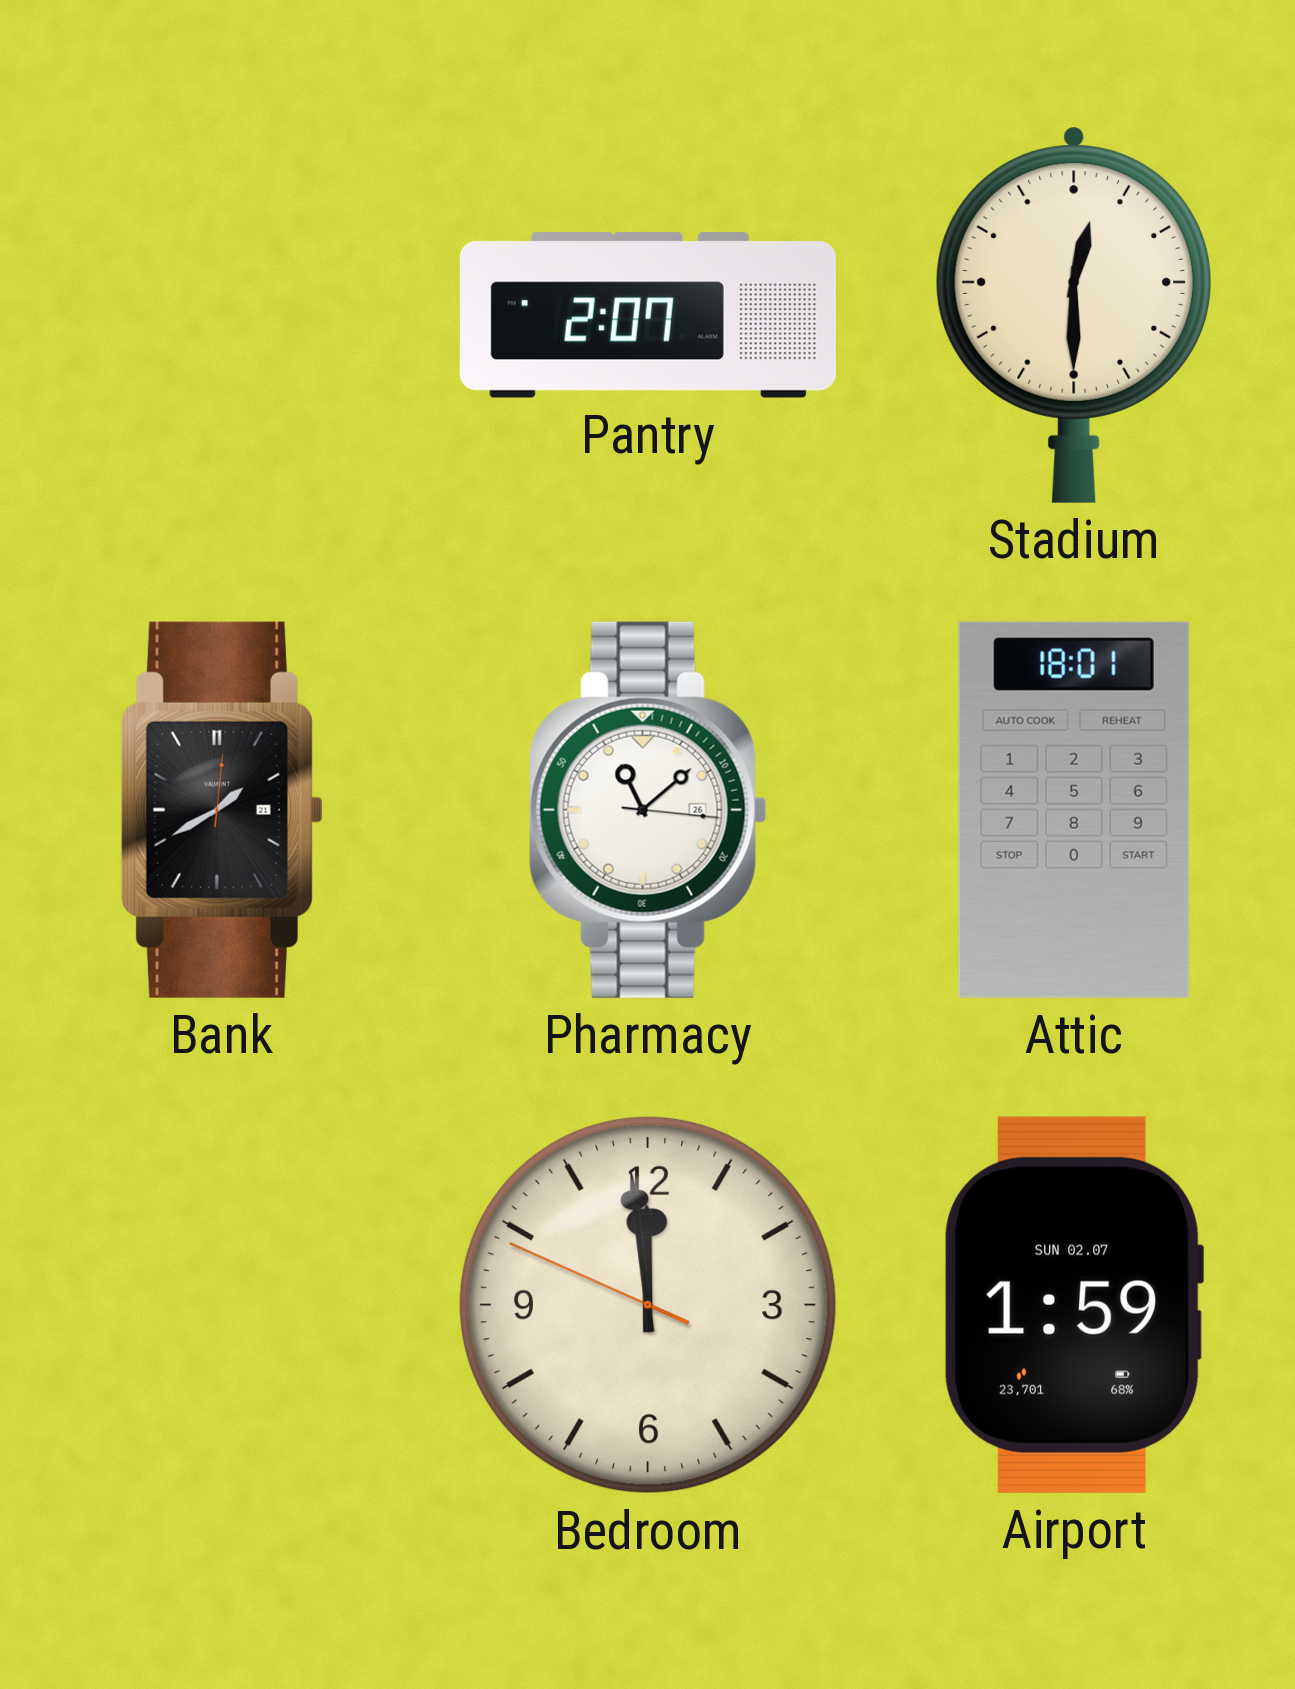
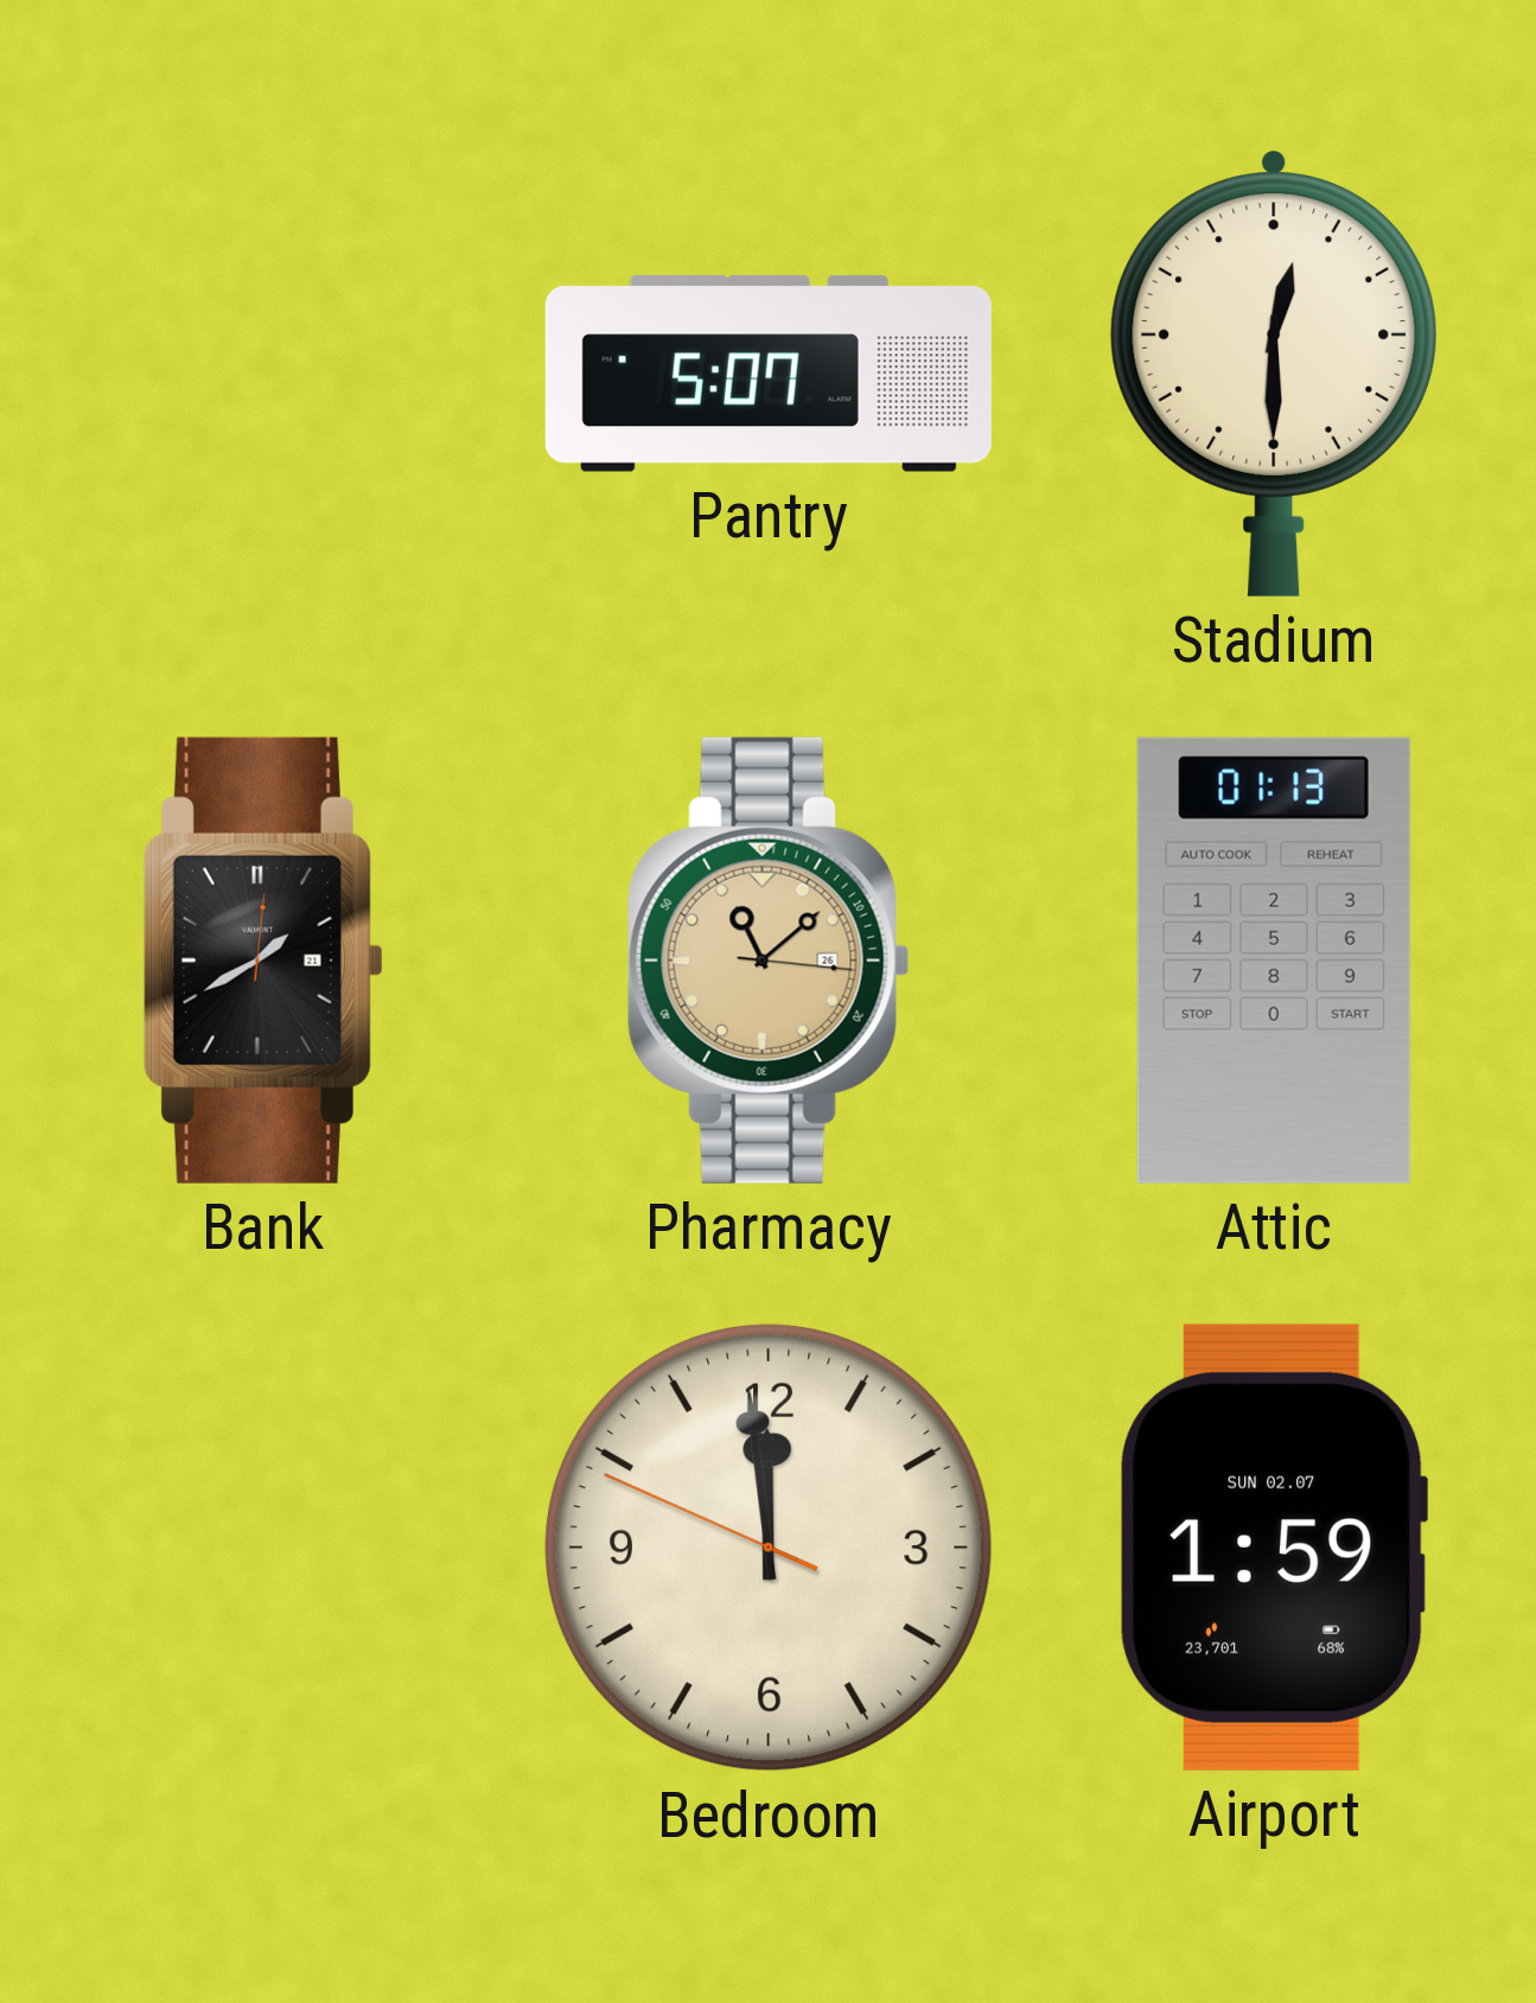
Pantry: 2:07 -> 5:07
Pharmacy dial: white -> champagne
Attic: 18:01 -> 01:13
